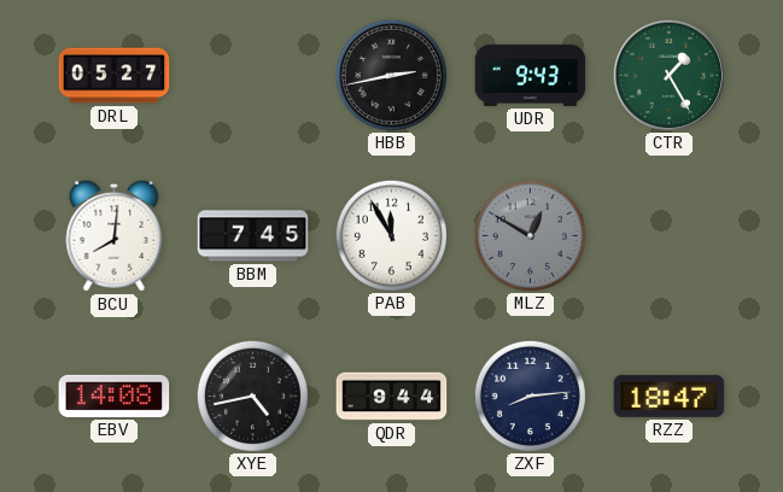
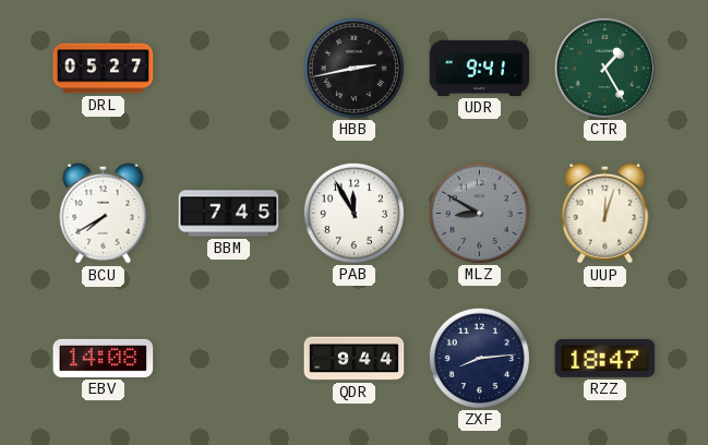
UDR: 9:43 -> 9:41
BCU: 8:01 -> 7:40
MLZ: 12:50 -> 8:50
UUP: none -> 12:03
XYE: 4:43 -> none
